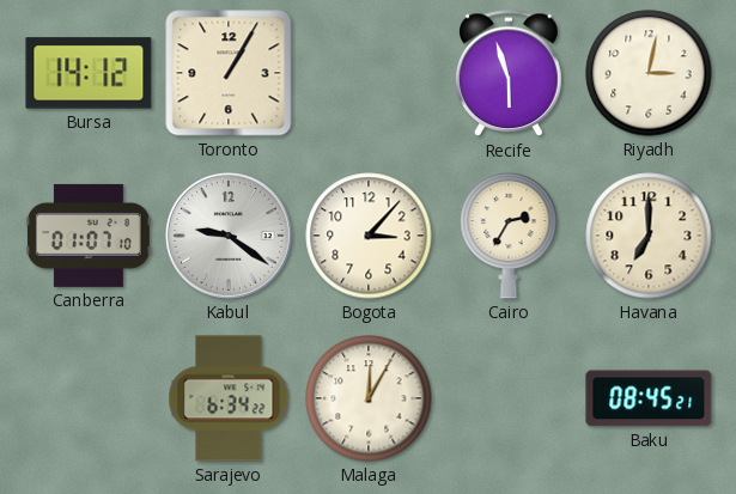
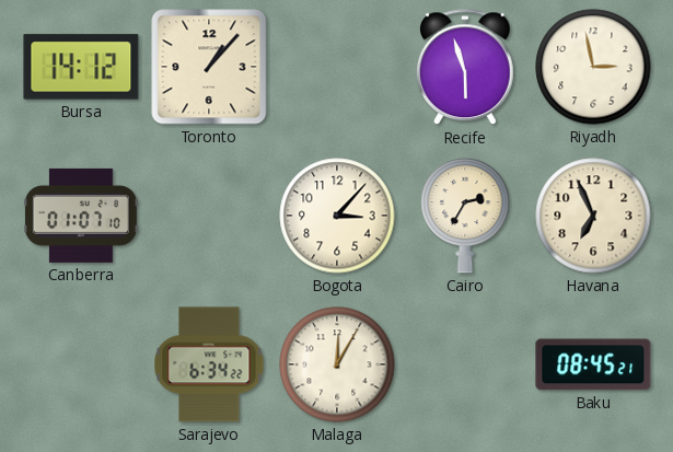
Toronto: 1:05 -> 1:07
Riyadh: 3:02 -> 2:58
Kabul: 9:21 -> none
Havana: 7:00 -> 6:56
